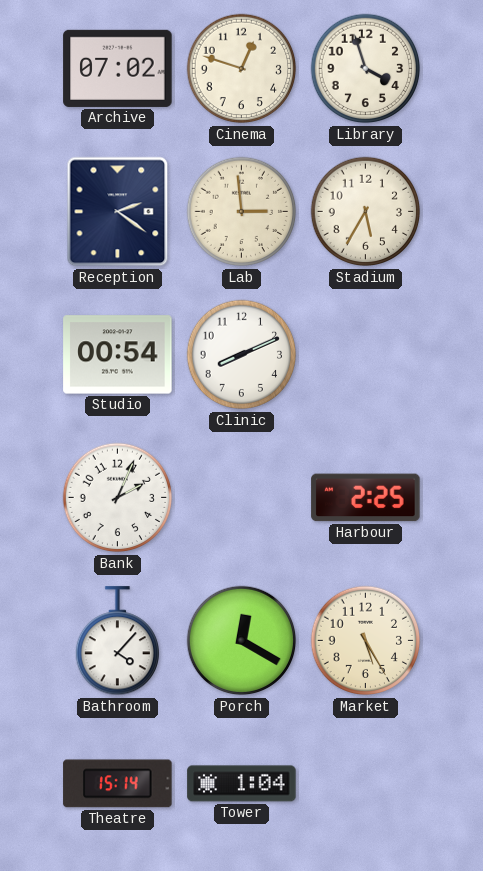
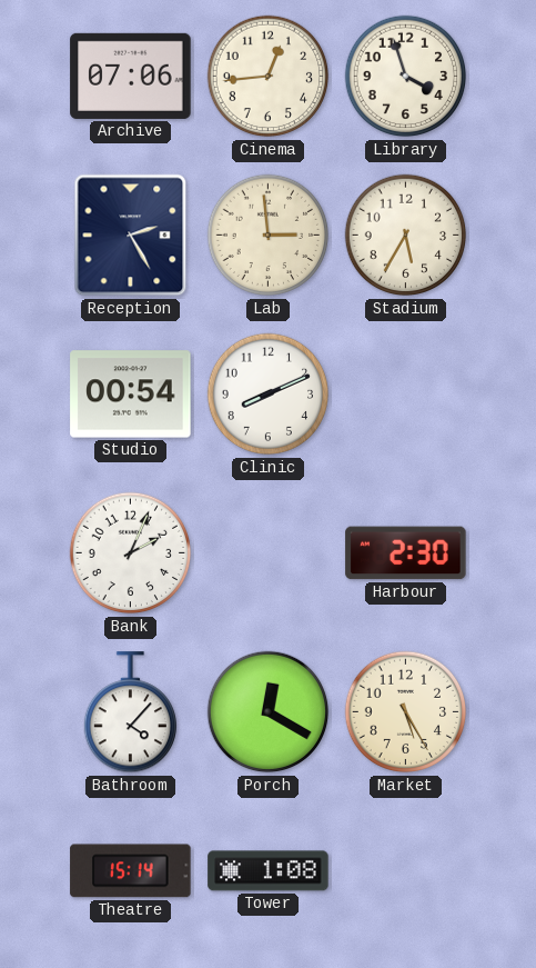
Archive: 07:02 -> 07:06
Cinema: 12:48 -> 12:44
Reception: 2:21 -> 2:25
Harbour: 2:25 -> 2:30
Tower: 1:04 -> 1:08
